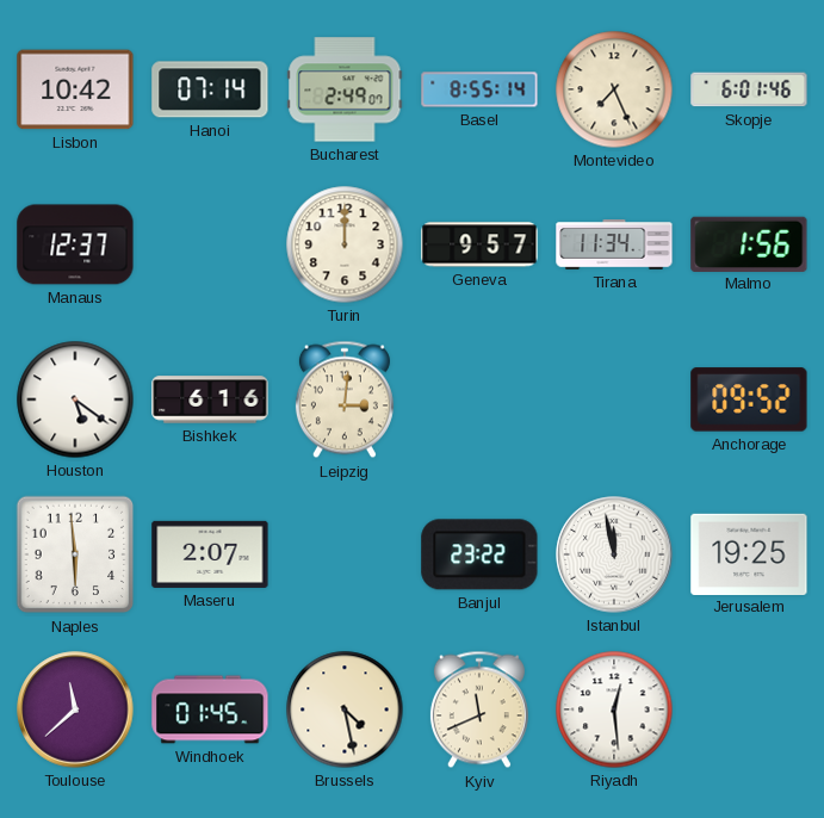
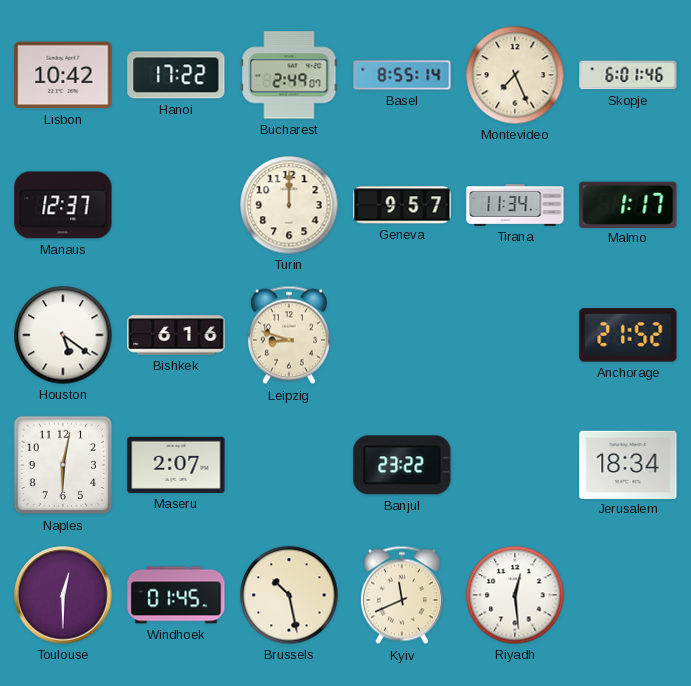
Hanoi: 07:14 -> 17:22
Malmo: 1:56 -> 1:17
Leipzig: 3:01 -> 8:48
Anchorage: 09:52 -> 21:52
Naples: 5:59 -> 6:02
Istanbul: 11:58 -> none
Jerusalem: 19:25 -> 18:34
Toulouse: 11:38 -> 12:30
Brussels: 4:28 -> 10:28
